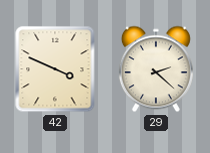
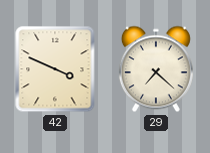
29: 2:22 -> 7:22
